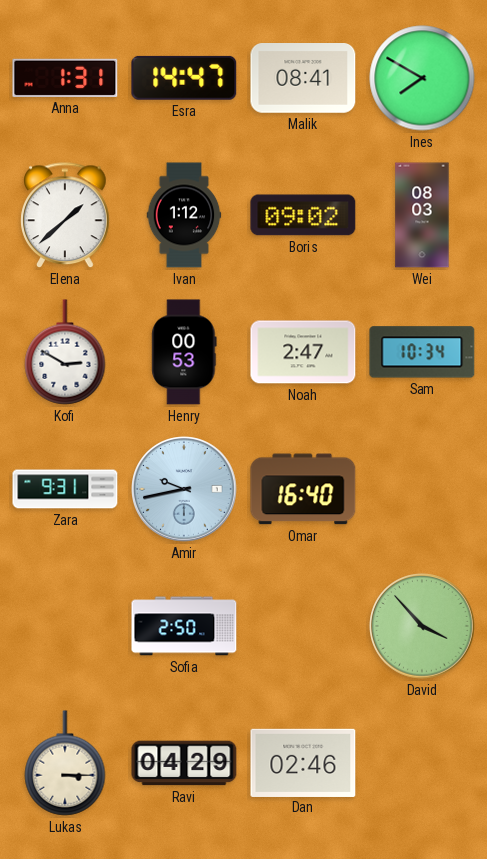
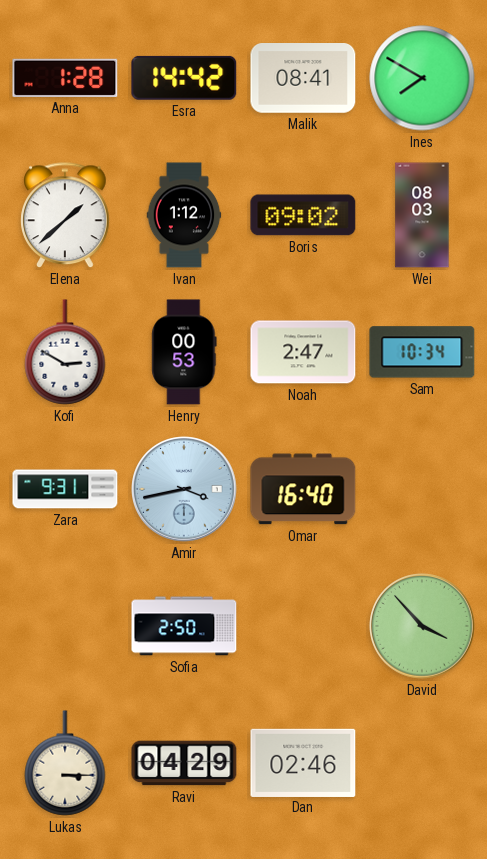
Anna: 1:31 -> 1:28
Esra: 14:47 -> 14:42
Amir: 9:43 -> 3:43
